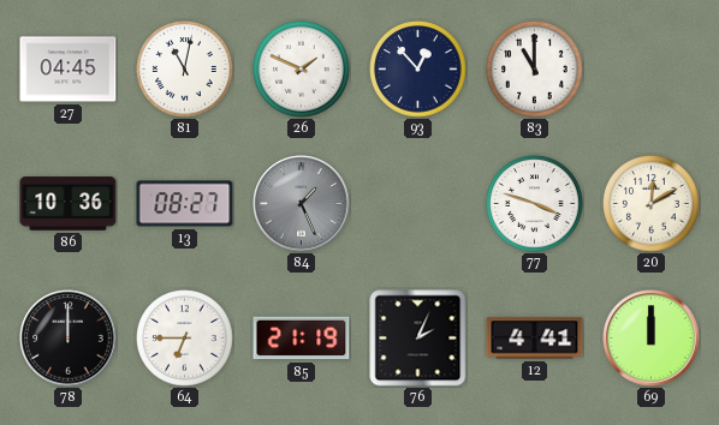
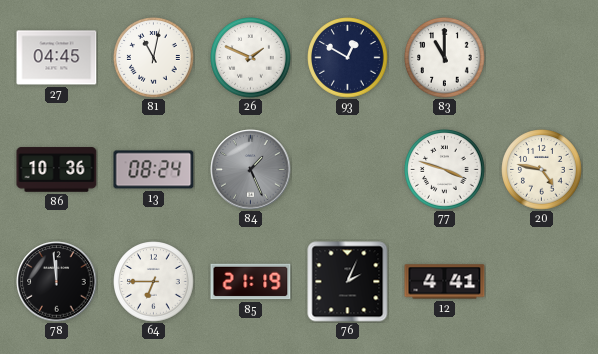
93: 12:53 -> 12:50
13: 08:27 -> 08:24
20: 12:10 -> 4:47
78: 12:00 -> 11:59
69: 12:00 -> none
